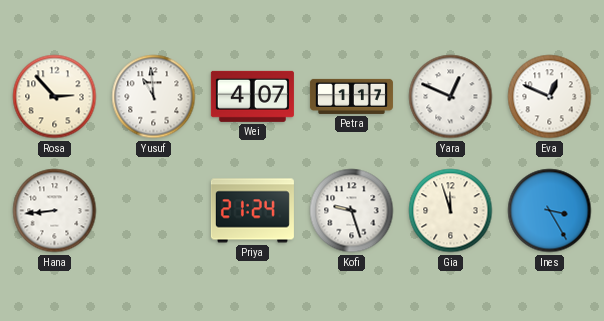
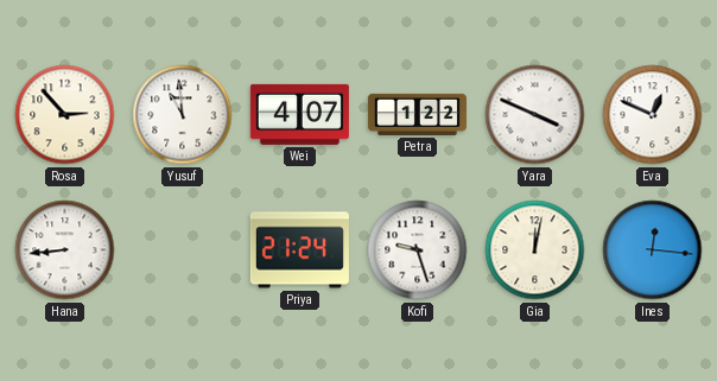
Petra: 1:17 -> 1:22
Yara: 12:49 -> 3:49
Gia: 11:57 -> 12:02
Ines: 3:25 -> 12:16
